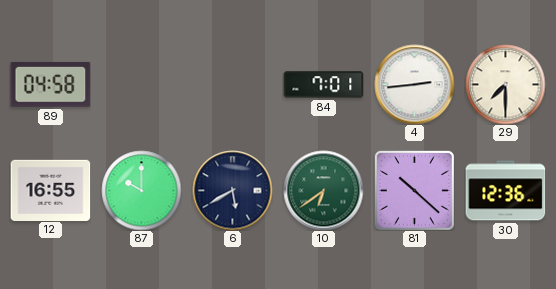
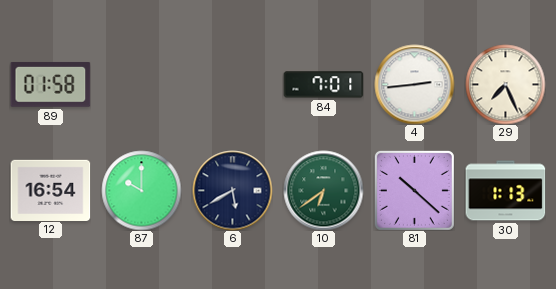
89: 04:58 -> 01:58
29: 7:30 -> 7:26
12: 16:55 -> 16:54
30: 12:36 -> 1:13
